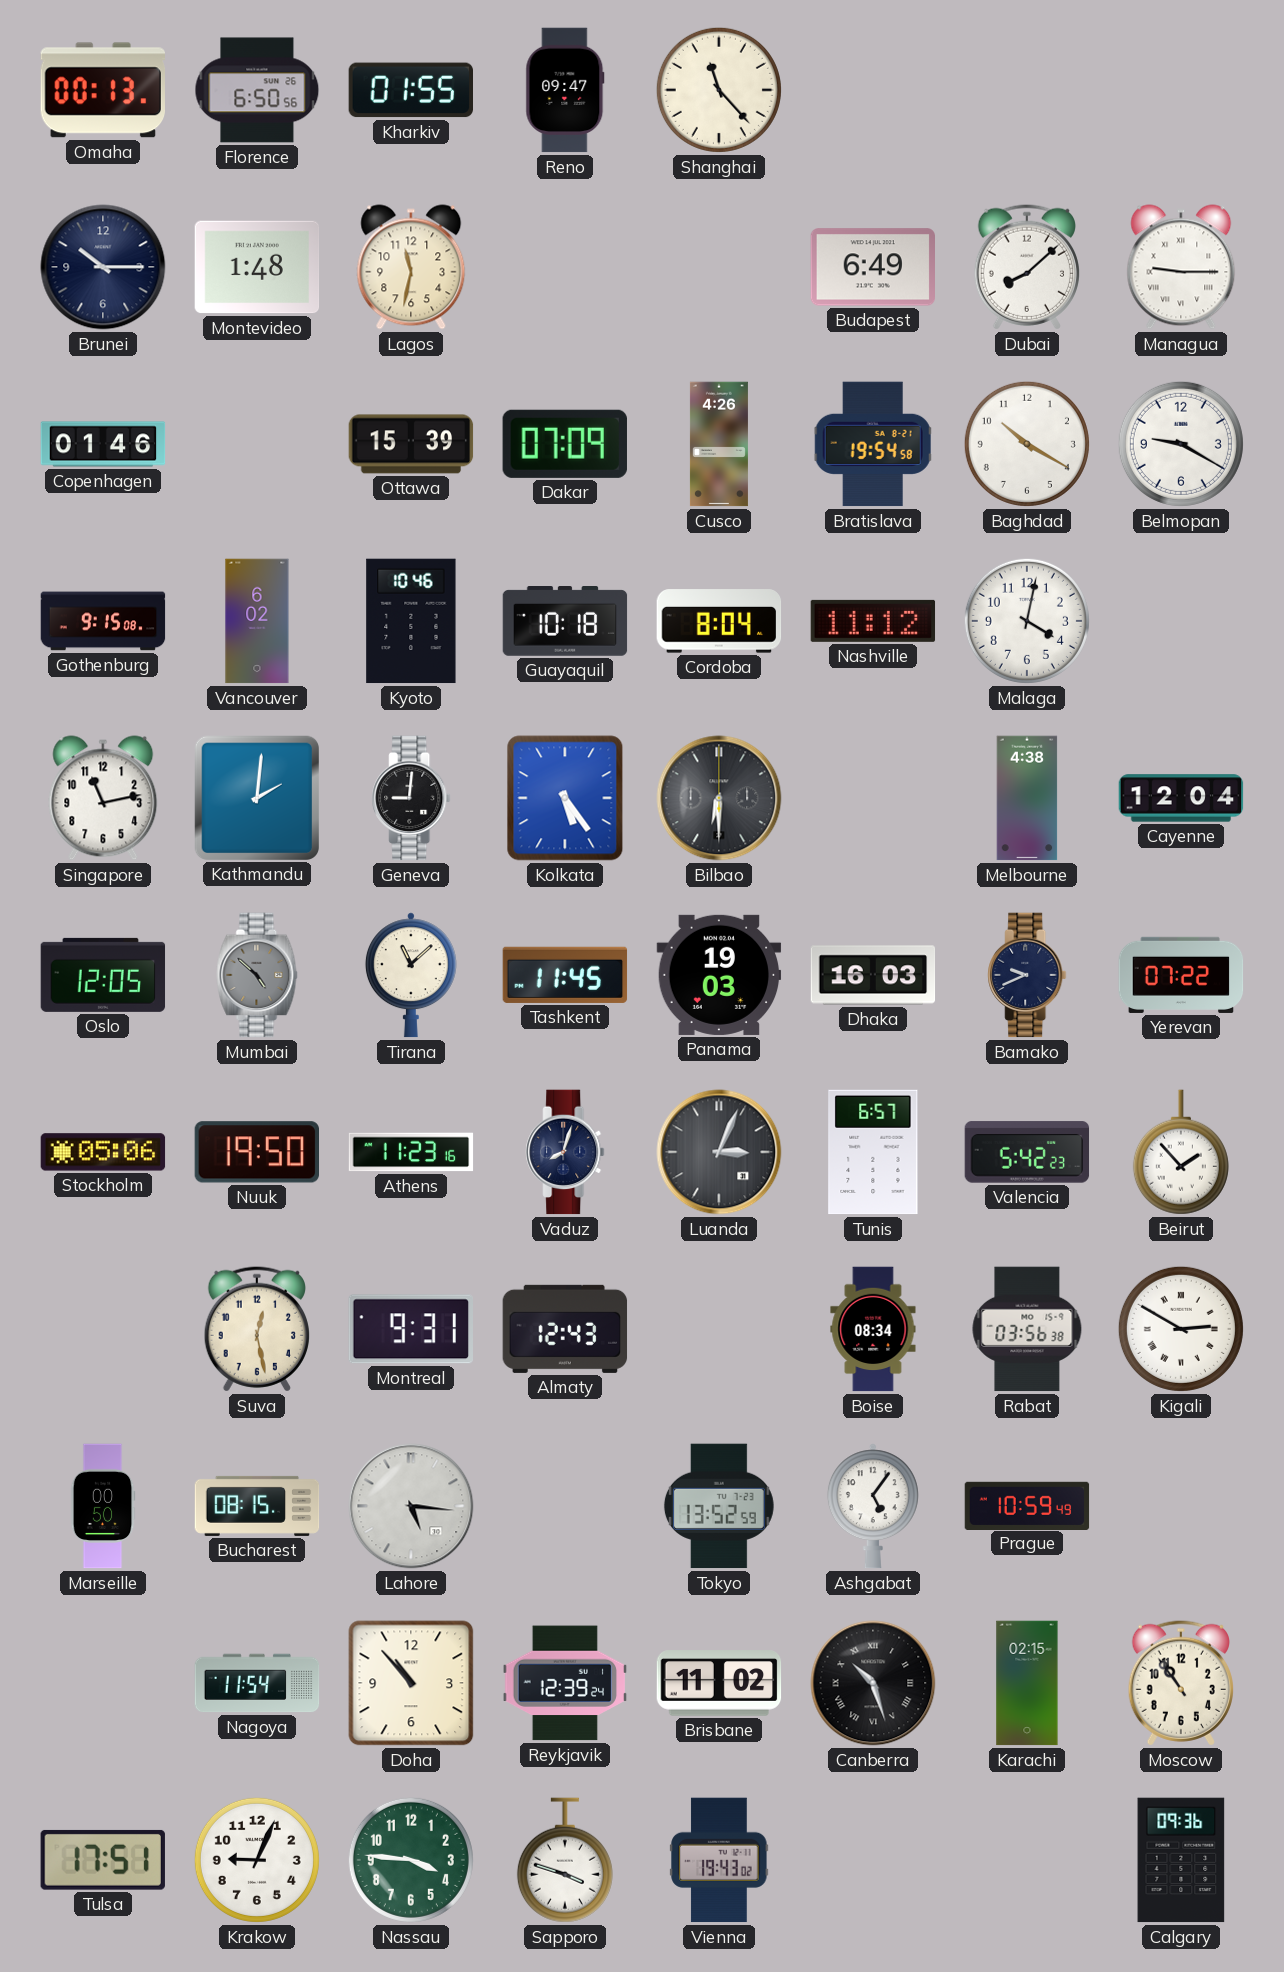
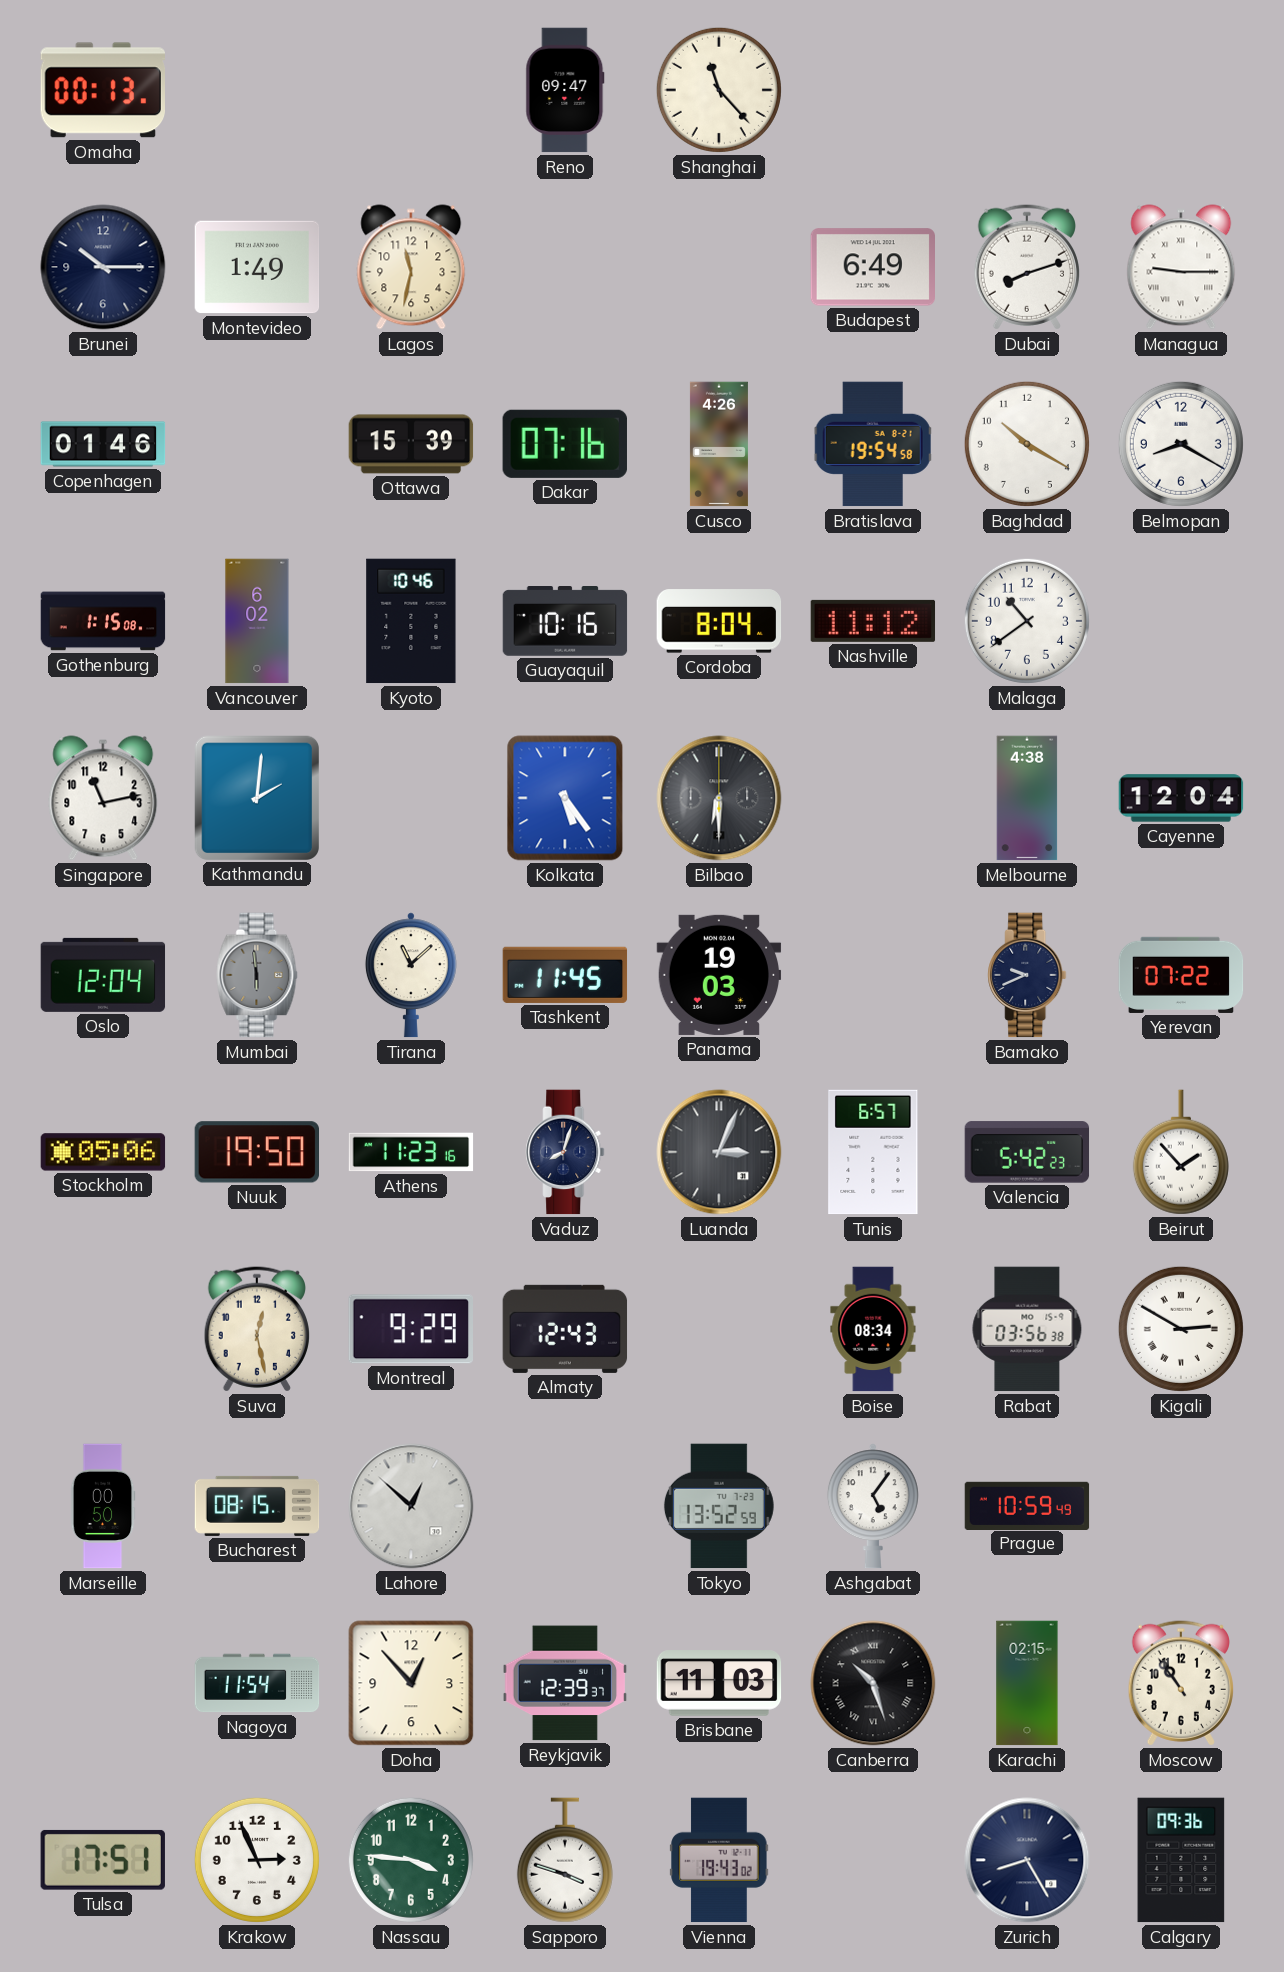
Florence: 6:50 -> none
Kharkiv: 01:55 -> none
Montevideo: 1:48 -> 1:49
Dubai: 8:08 -> 8:12
Dakar: 07:09 -> 07:16
Belmopan: 9:20 -> 8:20
Gothenburg: 9:15 -> 1:15
Guayaquil: 10:18 -> 10:16
Malaga: 4:02 -> 10:39
Geneva: 9:01 -> none
Oslo: 12:05 -> 12:04
Mumbai: 4:52 -> 5:59
Dhaka: 16:03 -> none
Montreal: 9:31 -> 9:29
Lahore: 5:16 -> 12:52
Doha: 10:53 -> 12:53
Reykjavik: 12:39:24 -> 12:39:37
Brisbane: 11:02 -> 11:03
Krakow: 9:04 -> 2:56
Zurich: none -> 8:25
